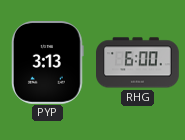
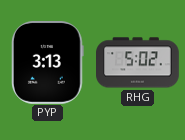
RHG: 6:00 -> 5:02
